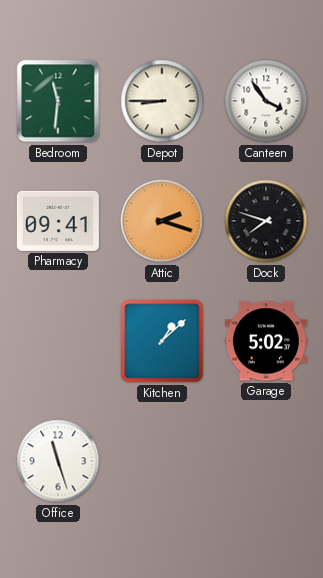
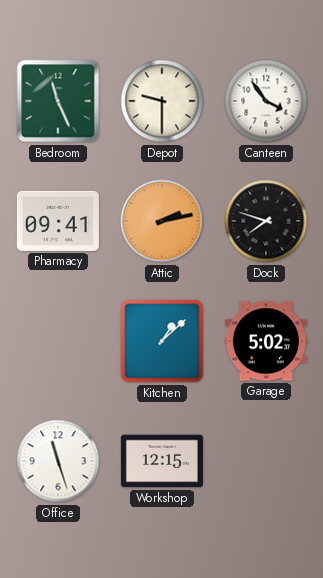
Bedroom: 11:31 -> 11:26
Depot: 8:45 -> 9:30
Attic: 2:18 -> 2:13
Workshop: none -> 12:15
